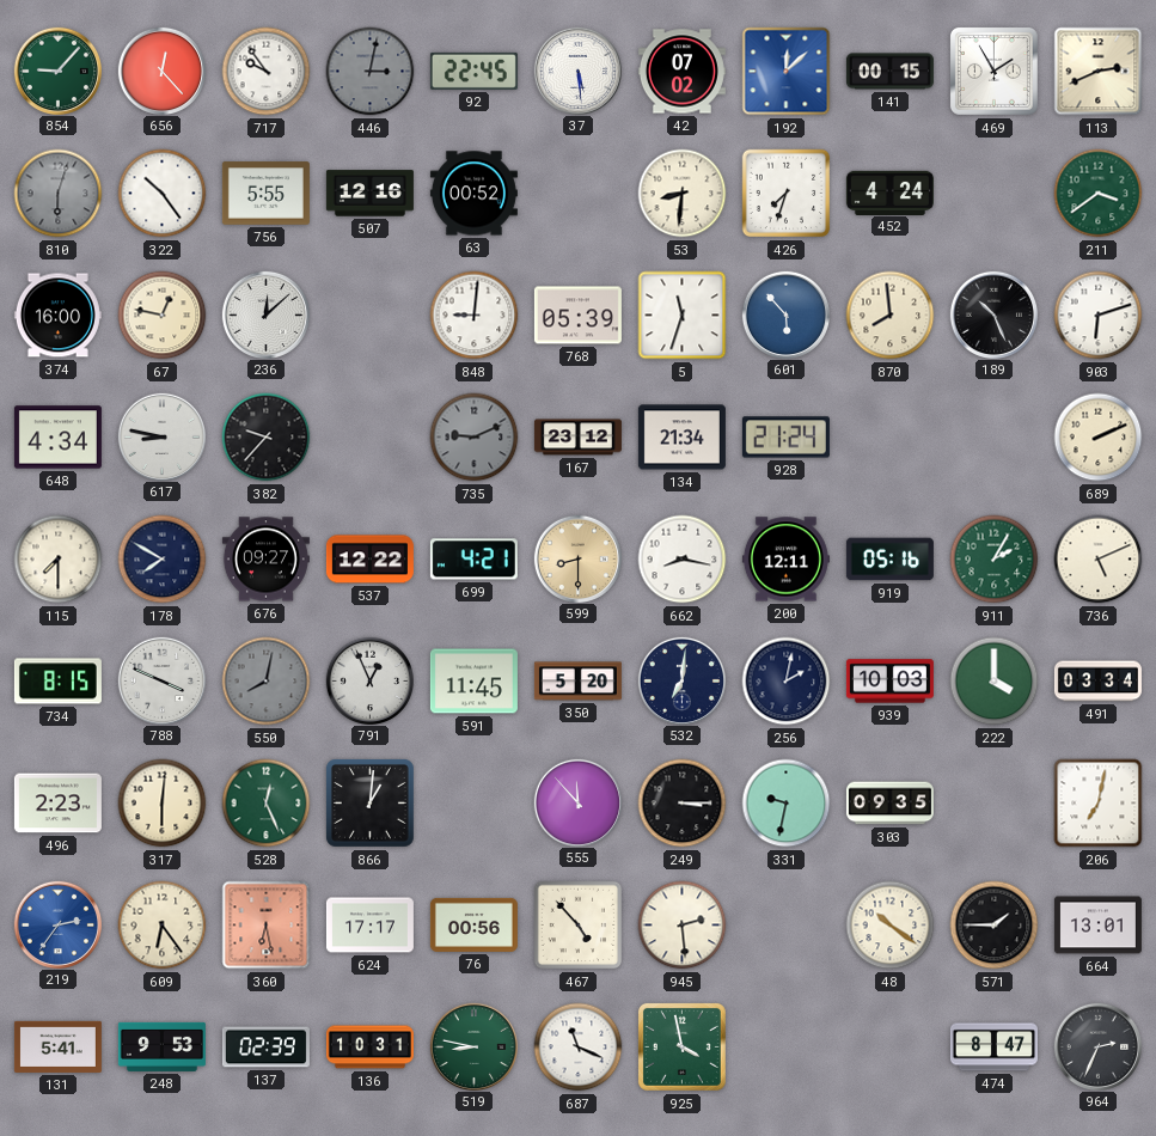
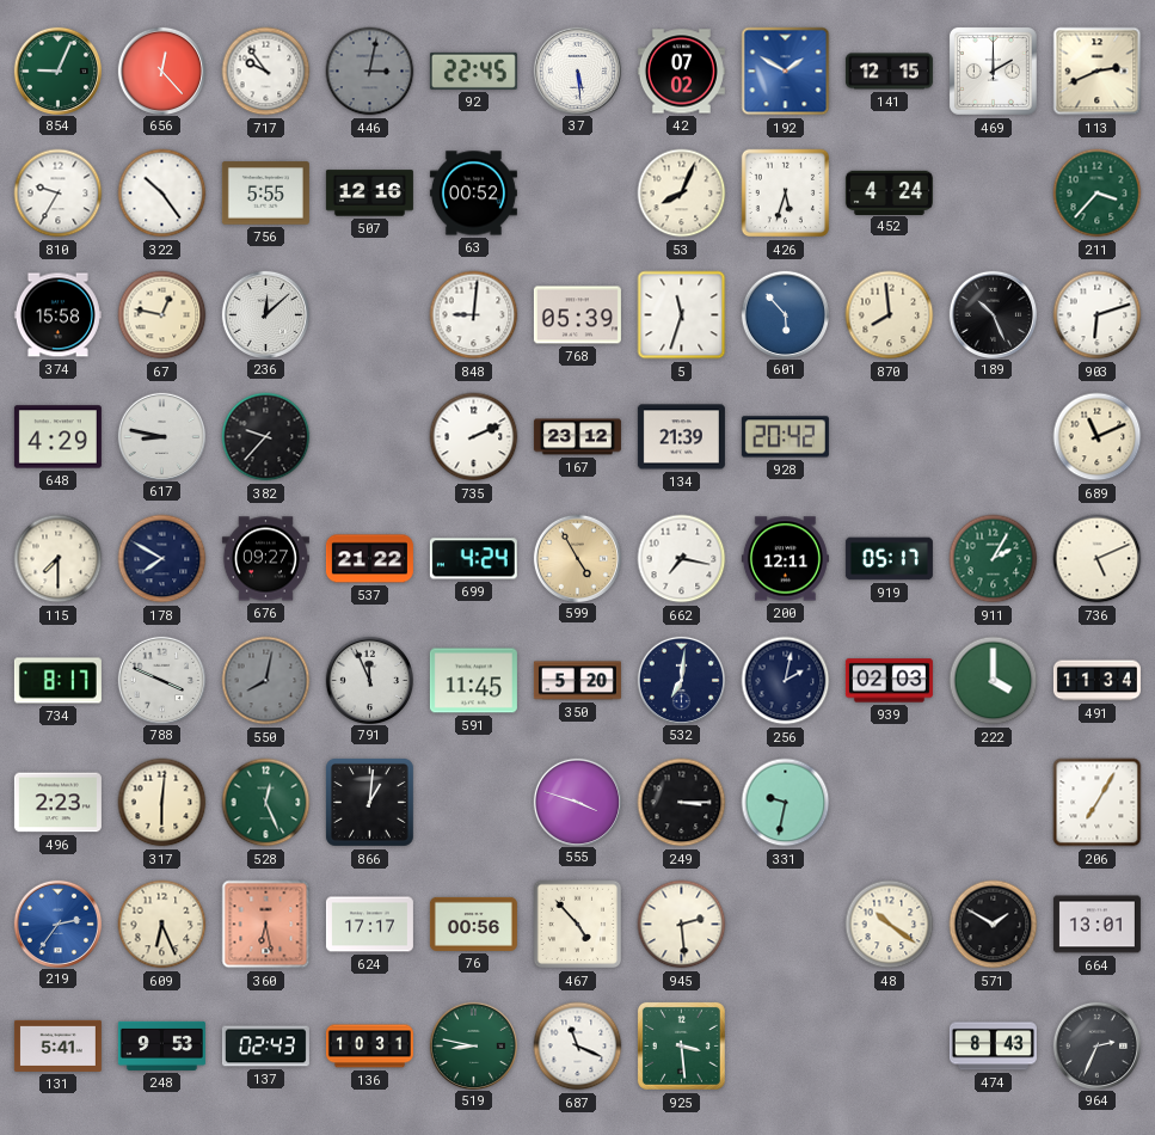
854: 9:07 -> 9:04
192: 12:08 -> 1:50
141: 00:15 -> 12:15
469: 1:55 -> 2:00
810: 6:03 -> 9:35
810 dial: grey -> white
53: 8:31 -> 8:04
426: 7:33 -> 5:33
211: 3:39 -> 3:37
374: 16:00 -> 15:58
648: 4:34 -> 4:29
735: 9:11 -> 2:11
735 dial: grey -> white
134: 21:34 -> 21:39
928: 21:24 -> 20:42
689: 2:11 -> 11:11
537: 12:22 -> 21:22
699: 4:21 -> 4:24
599: 8:30 -> 4:55
662: 8:17 -> 7:17
919: 05:16 -> 05:17
734: 8:15 -> 8:17
791: 12:56 -> 11:56
939: 10:03 -> 02:03
491: 03:34 -> 11:34
555: 11:53 -> 3:48
303: 09:35 -> none
206: 7:02 -> 7:05
609: 6:24 -> 6:26
571: 1:45 -> 1:50
137: 02:39 -> 02:43
925: 3:58 -> 3:29
474: 8:47 -> 8:43
